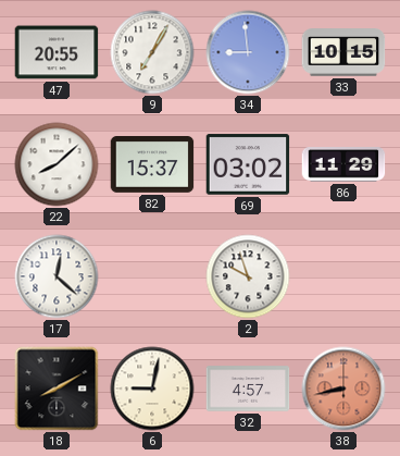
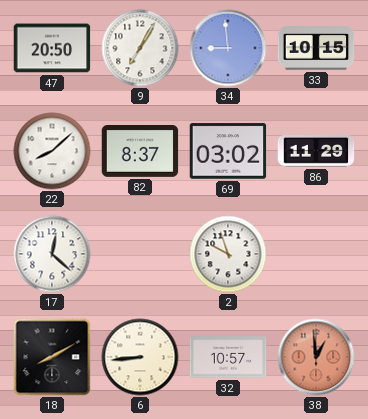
47: 20:55 -> 20:50
82: 15:37 -> 8:37
6: 9:02 -> 8:44
32: 4:57 -> 10:57
38: 8:43 -> 12:59
